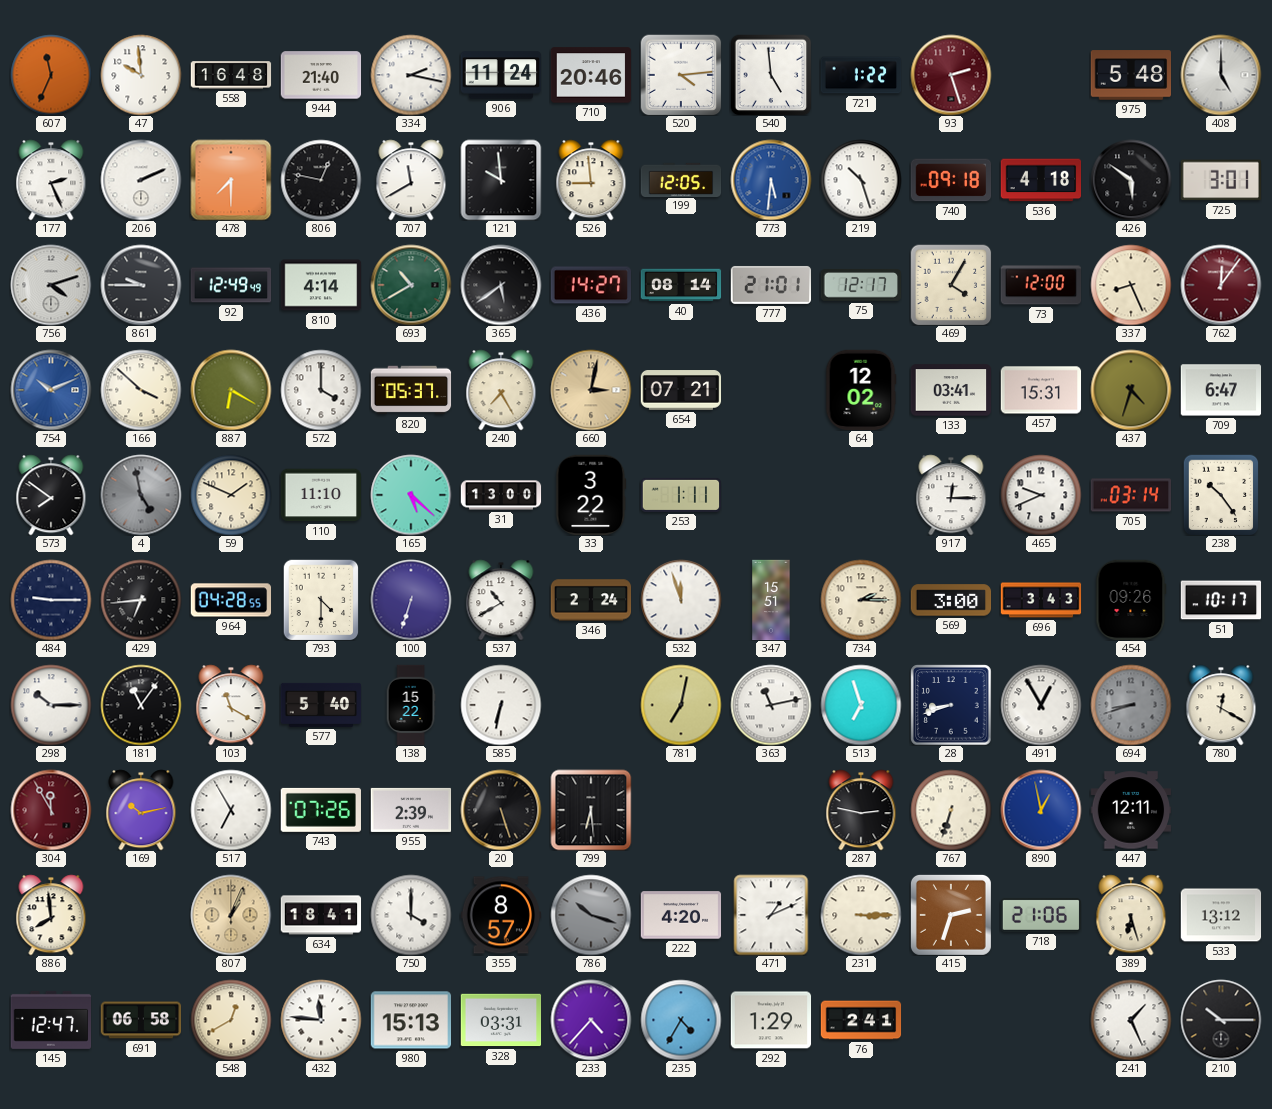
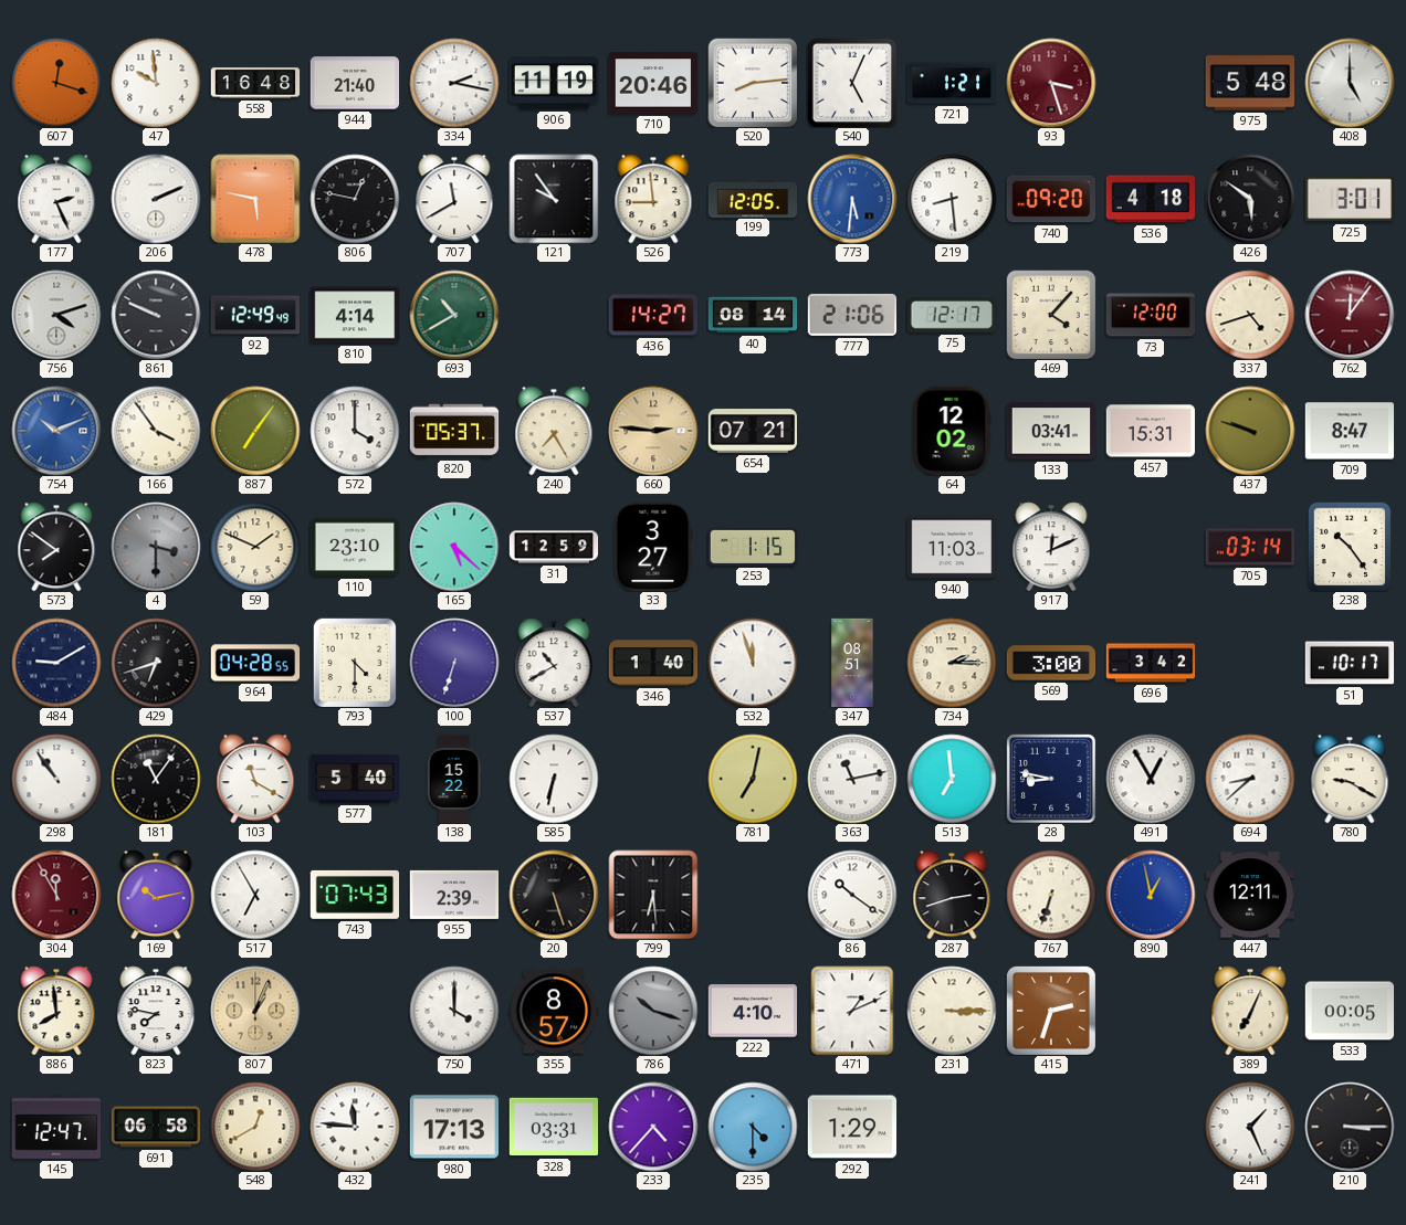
607: 11:34 -> 12:18
906: 11:24 -> 11:19
520: 4:14 -> 8:14
540: 4:59 -> 5:04
721: 1:22 -> 1:21
93: 2:27 -> 3:27
478: 7:30 -> 5:47
121: 9:59 -> 9:54
219: 10:27 -> 8:29
740: 09:18 -> 09:20
861: 9:45 -> 9:49
365: 5:39 -> none
777: 21:01 -> 21:06
469: 4:05 -> 4:07
337: 8:26 -> 4:42
166: 3:52 -> 3:54
887: 6:20 -> 7:06
660: 3:02 -> 2:46
437: 4:33 -> 9:48
709: 6:47 -> 8:47
4: 4:58 -> 3:30
110: 11:10 -> 23:10
31: 13:00 -> 12:59
33: 3:22 -> 3:27
253: 1:11 -> 1:15
940: none -> 11:03
917: 12:15 -> 12:11
465: 9:41 -> none
484: 9:15 -> 9:10
429: 6:44 -> 6:42
346: 2:24 -> 1:40
347: 15:51 -> 08:51
696: 3:43 -> 3:42
454: 09:26 -> none
298: 10:15 -> 10:54
513: 6:57 -> 6:59
28: 8:42 -> 8:47
694: 8:42 -> 8:38
694 dial: grey -> white
780: 12:20 -> 9:20
743: 07:26 -> 07:43
86: none -> 10:21
287: 2:47 -> 2:42
823: none -> 7:47
634: 18:41 -> none
222: 4:20 -> 4:10
718: 21:06 -> none
389: 6:27 -> 7:04
533: 13:12 -> 00:05
980: 15:13 -> 17:13
235: 4:35 -> 4:30
76: 2:41 -> none
210: 10:15 -> 3:15
